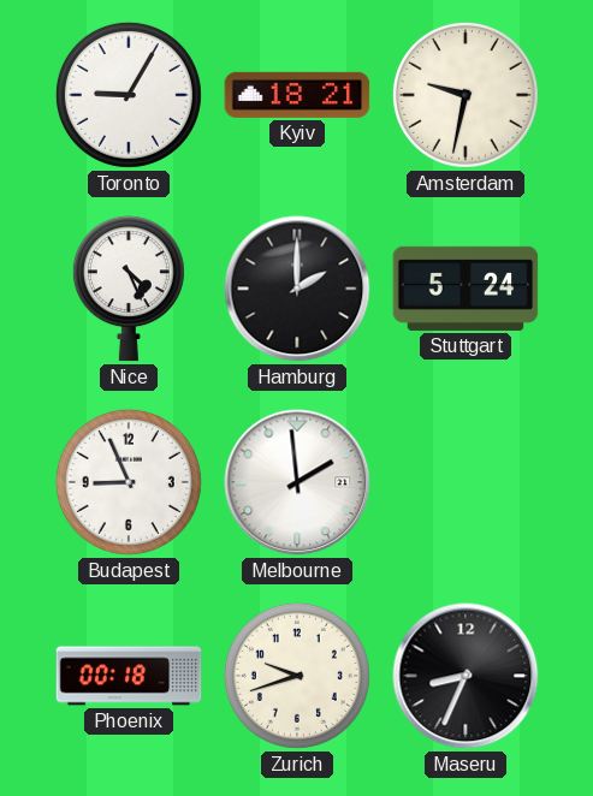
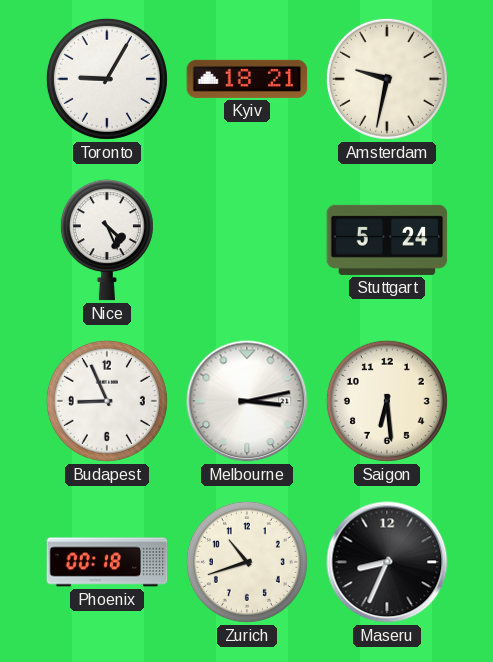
Hamburg: 2:00 -> none
Melbourne: 1:59 -> 3:13
Saigon: none -> 6:29
Zurich: 9:42 -> 10:42
